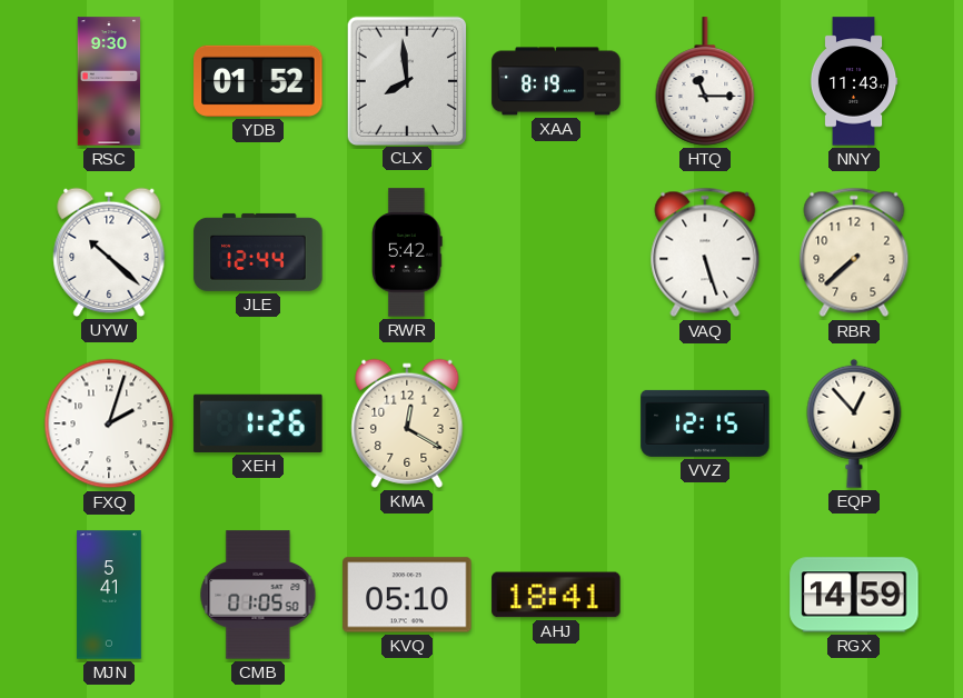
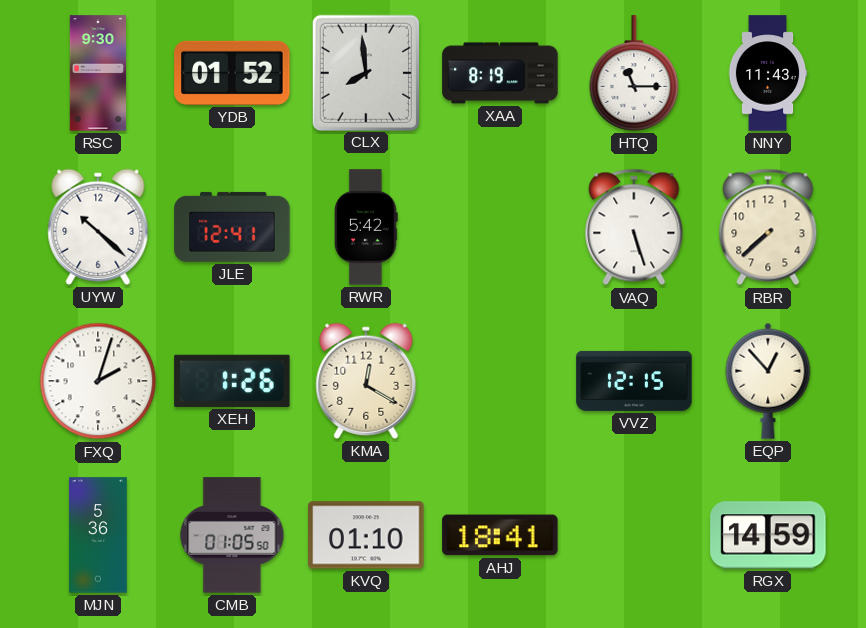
JLE: 12:44 -> 12:41
MJN: 5:41 -> 5:36
KVQ: 05:10 -> 01:10
